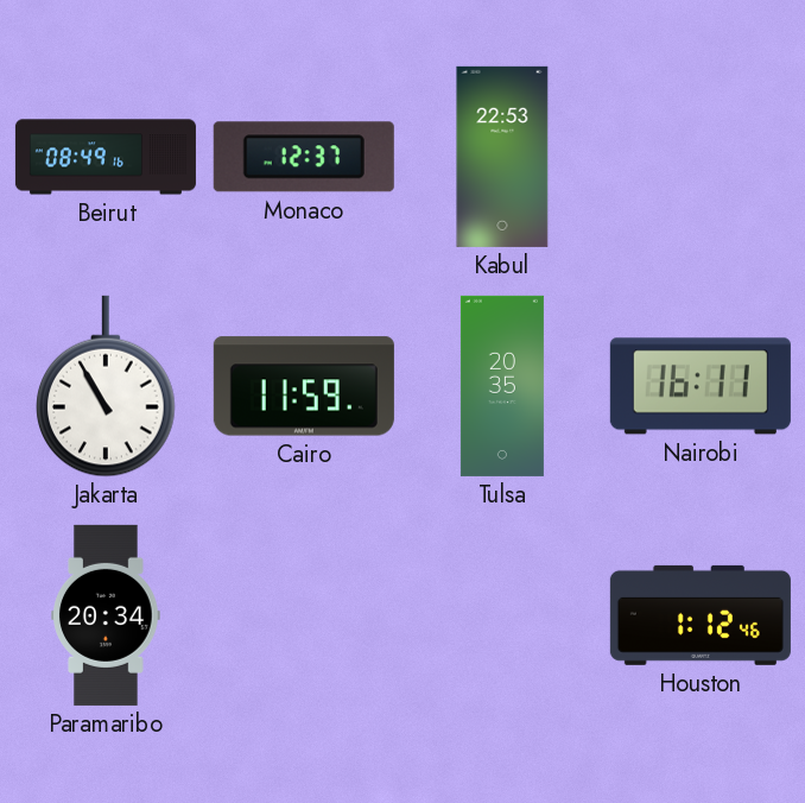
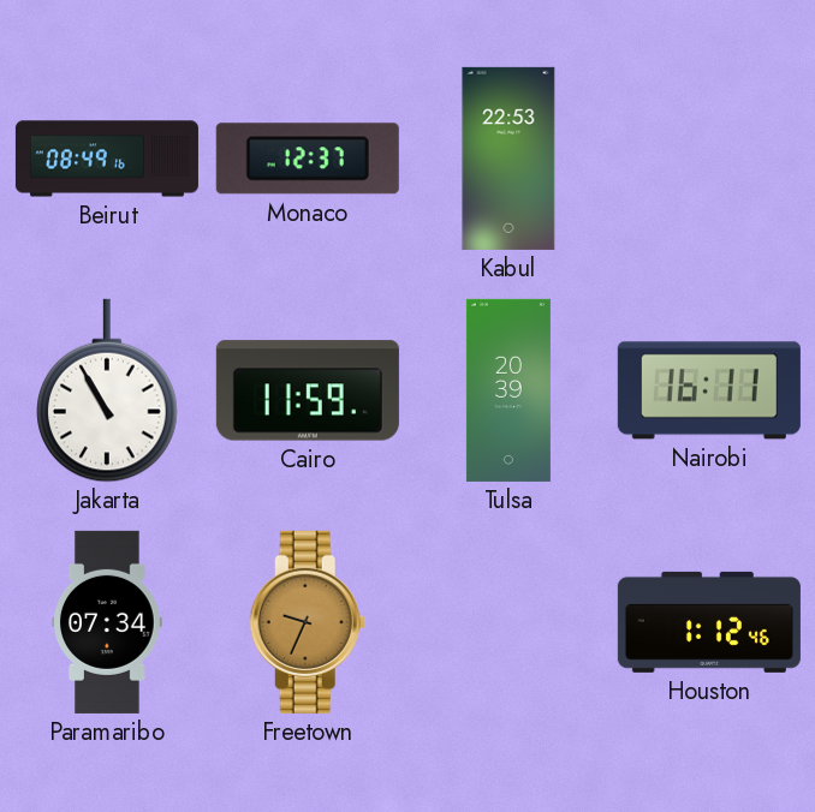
Tulsa: 20:35 -> 20:39
Paramaribo: 20:34 -> 07:34
Freetown: none -> 9:34
